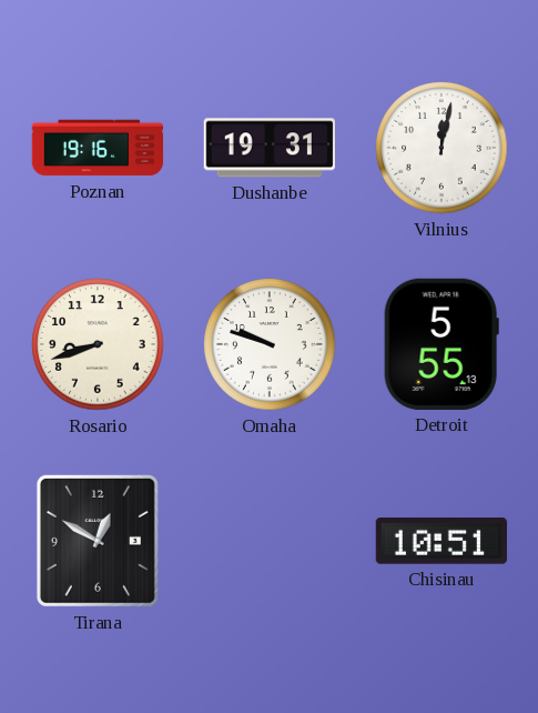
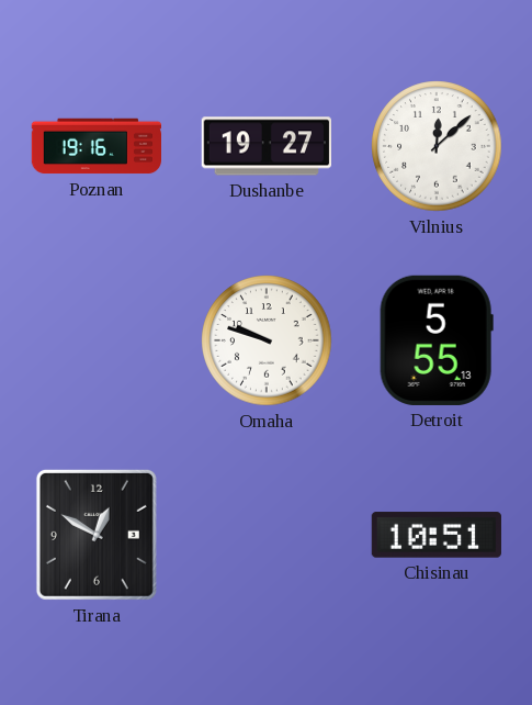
Dushanbe: 19:31 -> 19:27
Vilnius: 12:02 -> 12:08
Rosario: 8:42 -> none
